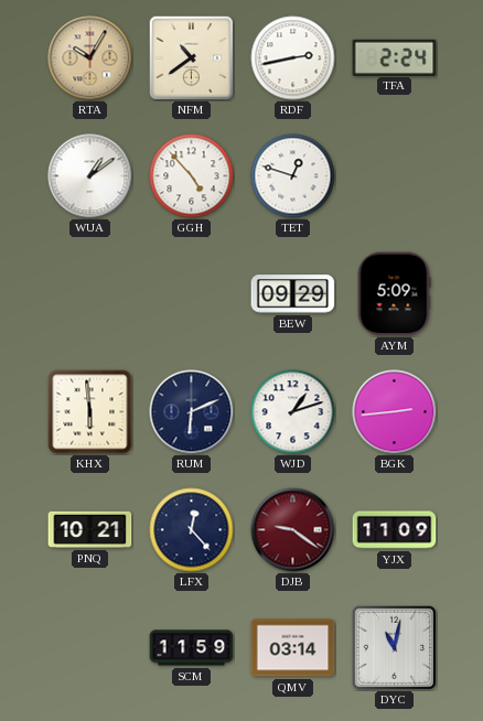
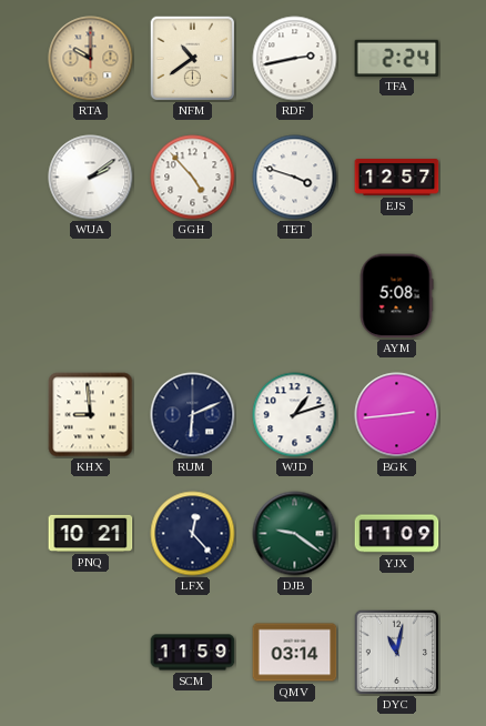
RTA: 10:05 -> 10:00
WUA: 1:09 -> 2:09
TET: 12:48 -> 3:48
EJS: none -> 12:57
BEW: 09:29 -> none
AYM: 5:09 -> 5:08
KHX: 5:59 -> 8:59
DJB dial: burgundy -> green
